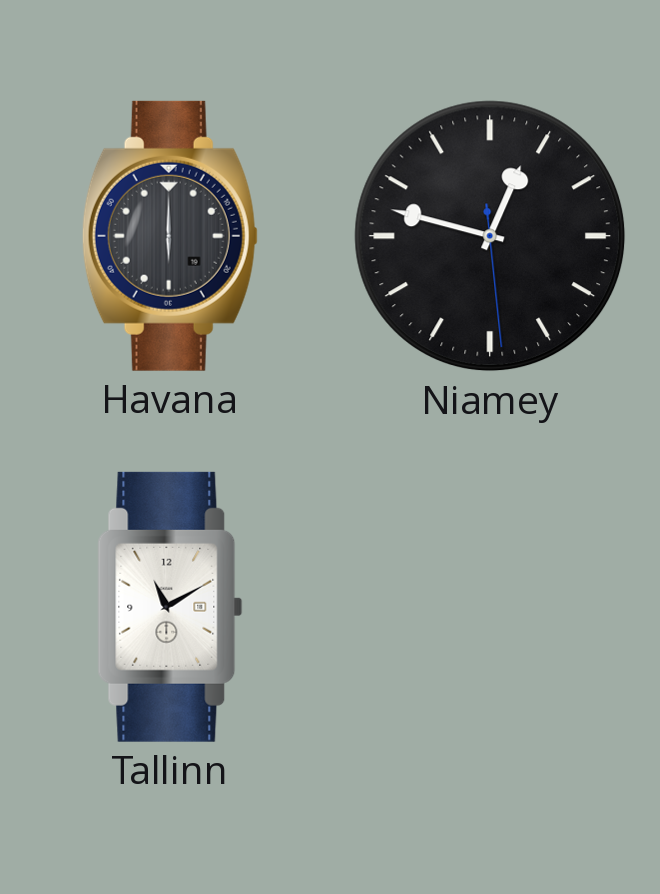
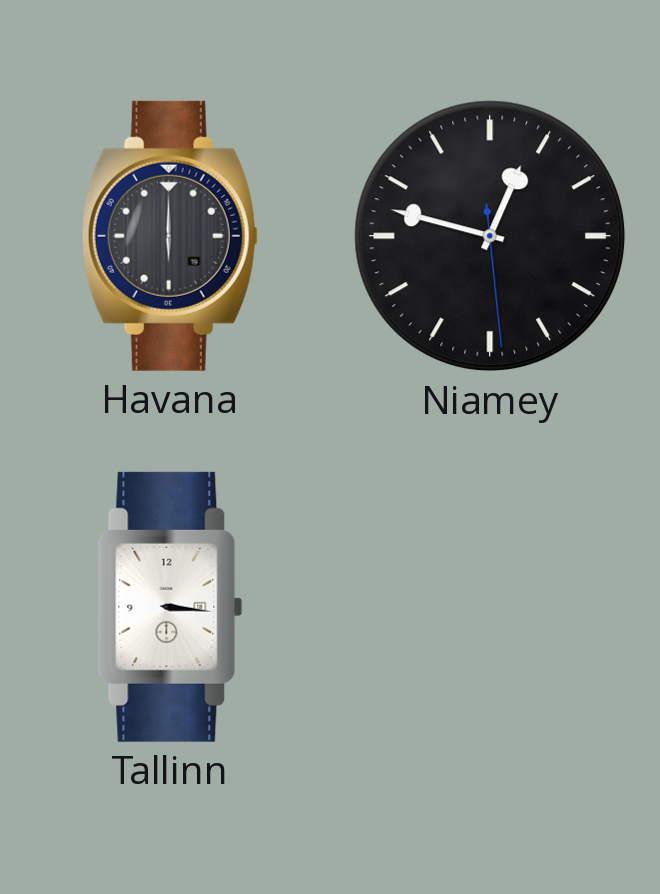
Tallinn: 11:10 -> 3:16
